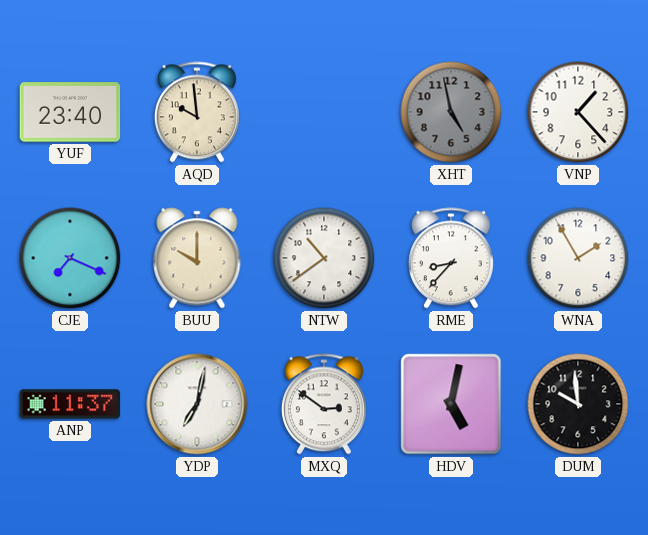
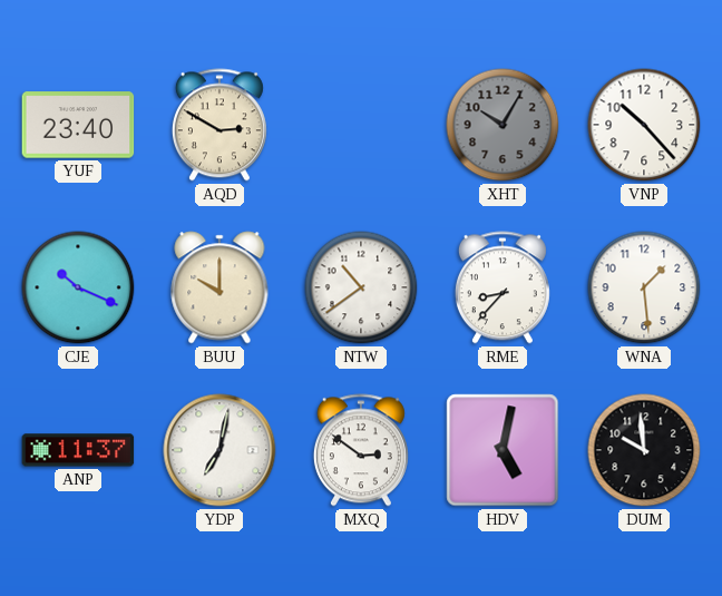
AQD: 9:59 -> 2:50
XHT: 4:58 -> 10:05
VNP: 1:23 -> 10:23
CJE: 7:19 -> 10:19
WNA: 1:55 -> 1:29
